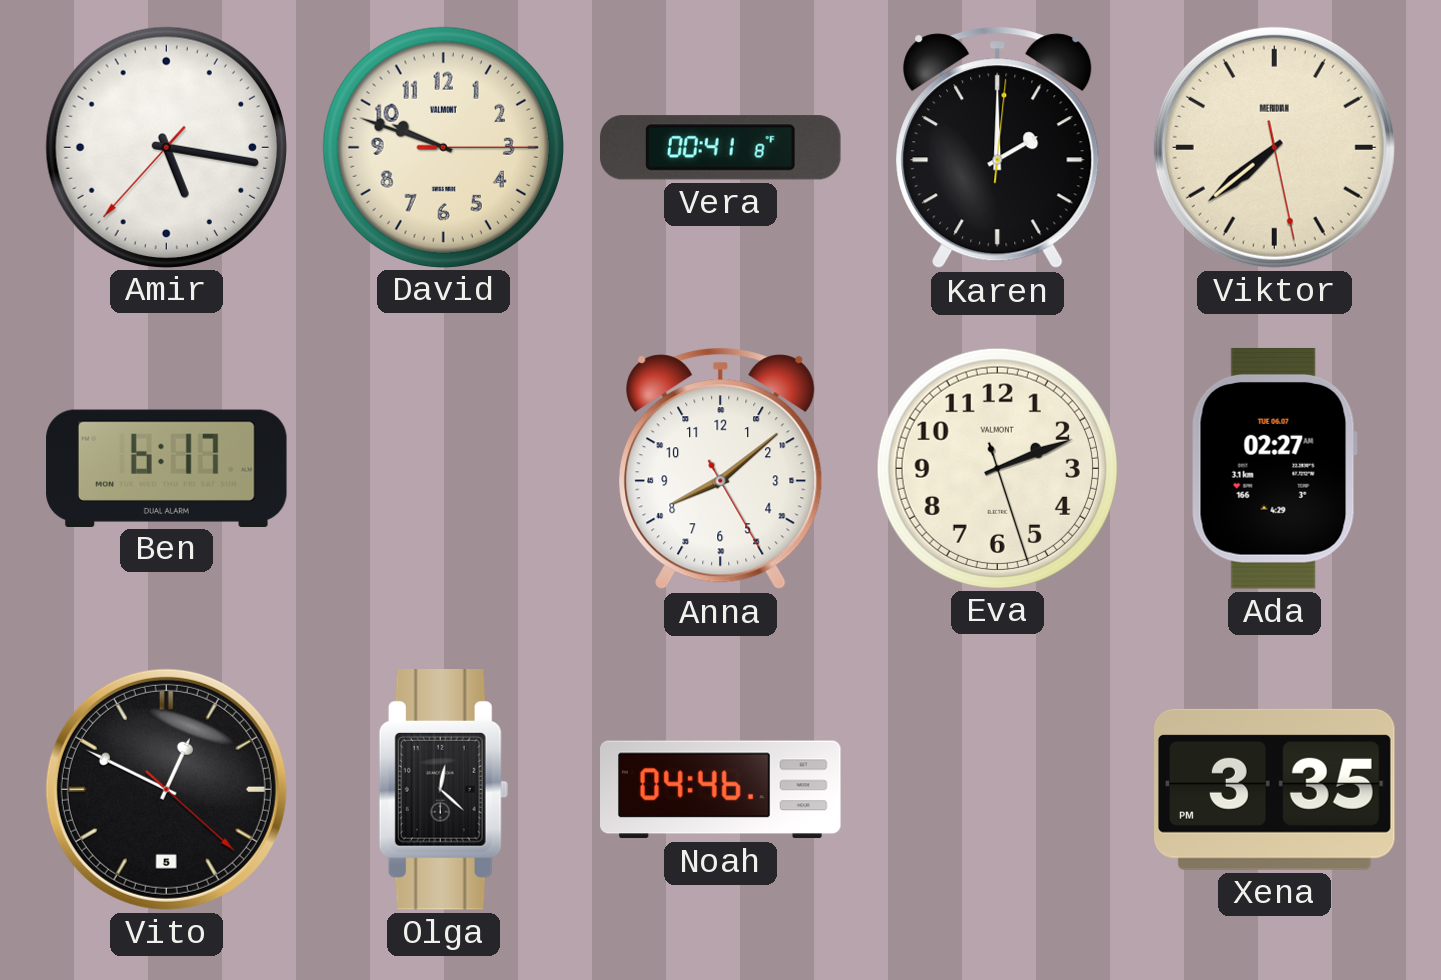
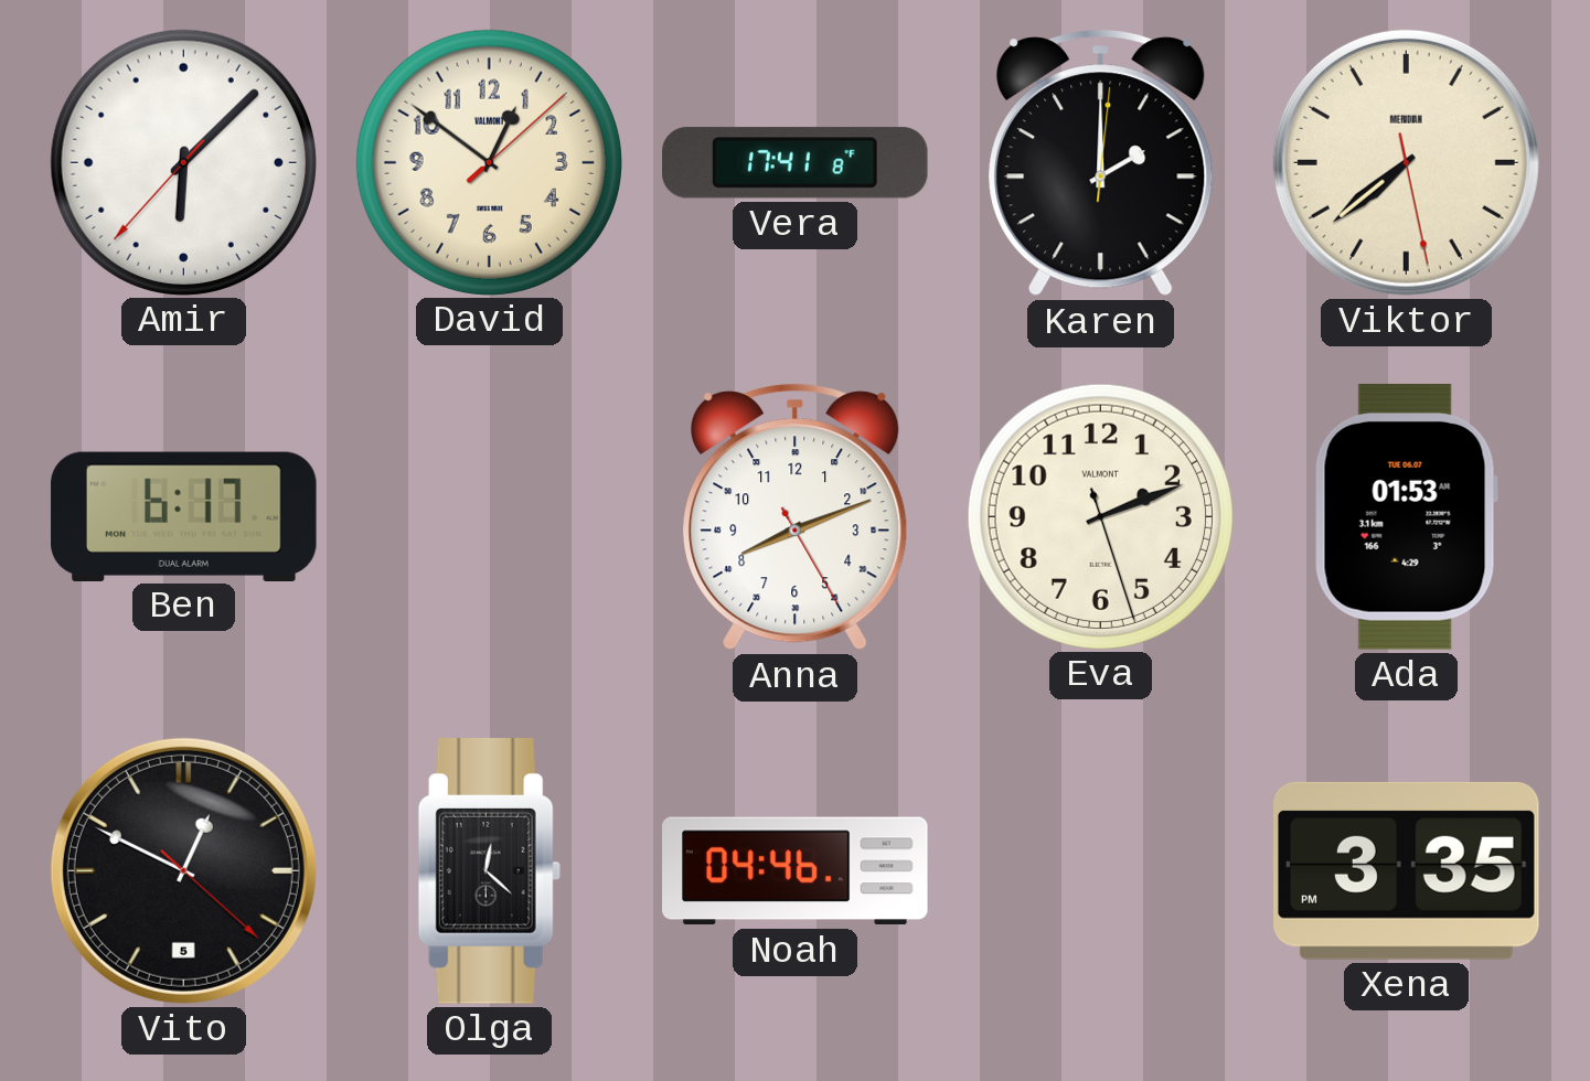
Amir: 5:16 -> 6:07
David: 9:48 -> 12:51
Vera: 00:41 -> 17:41
Anna: 8:08 -> 8:11
Ada: 02:27 -> 01:53
